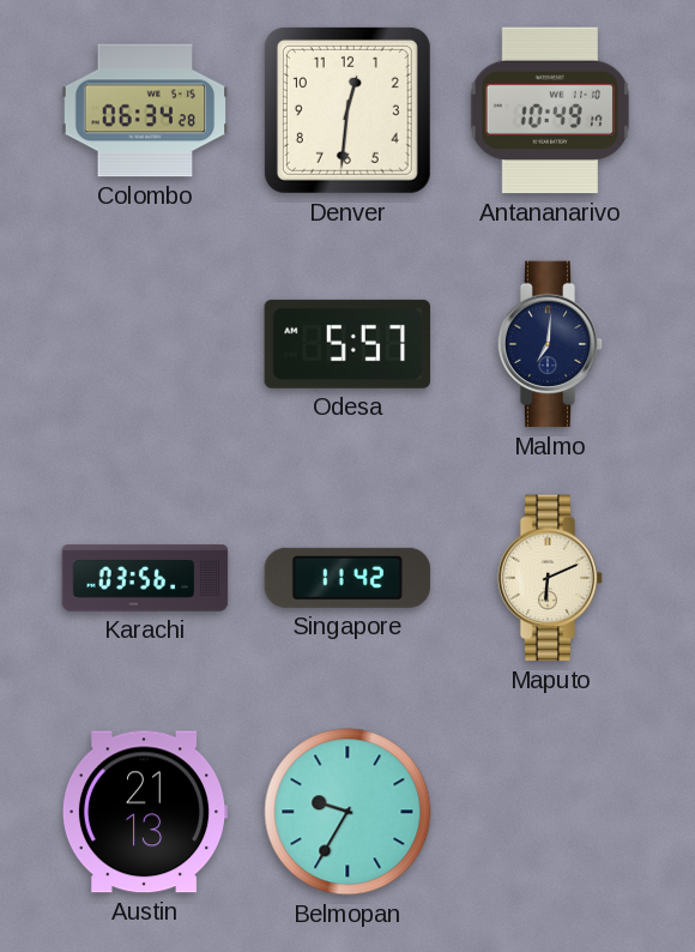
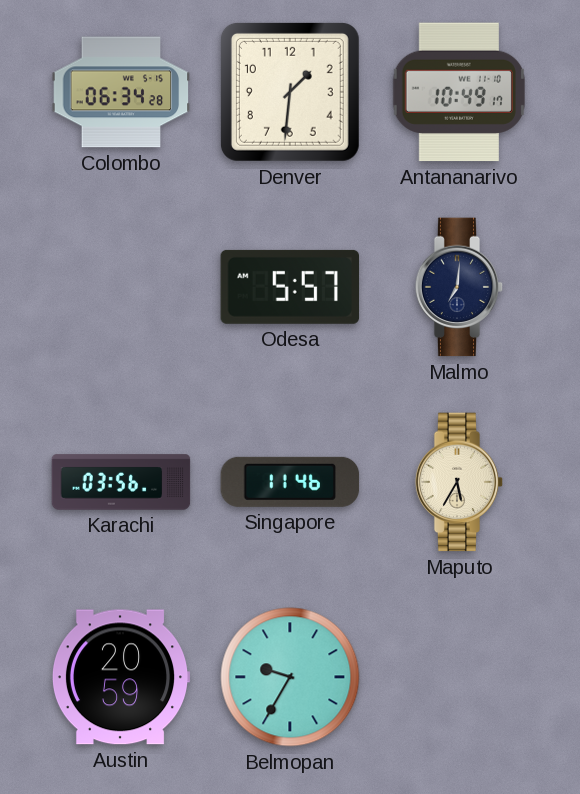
Denver: 12:31 -> 1:31
Singapore: 11:42 -> 11:46
Maputo: 6:11 -> 5:35
Austin: 21:13 -> 20:59
